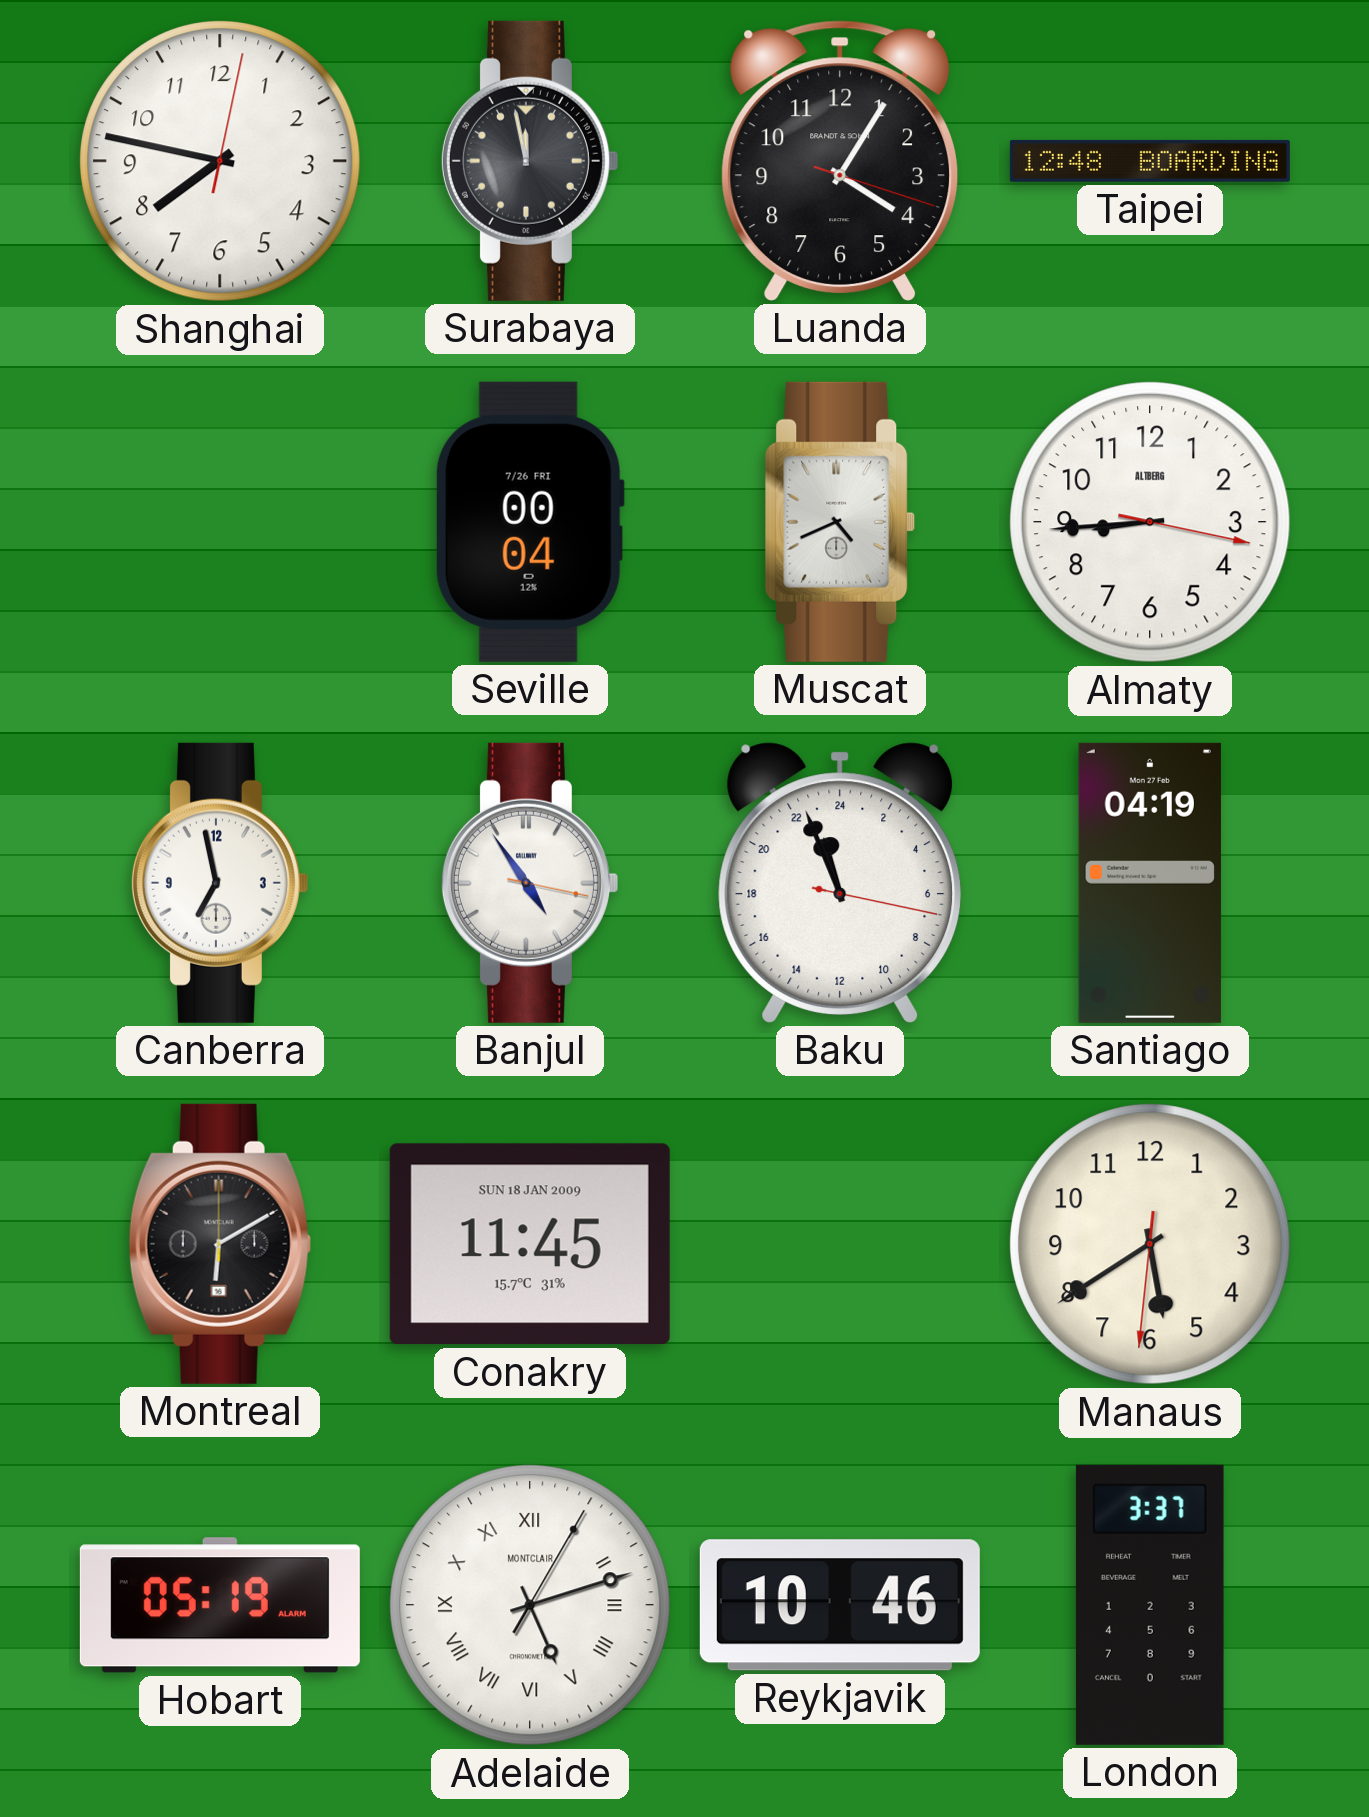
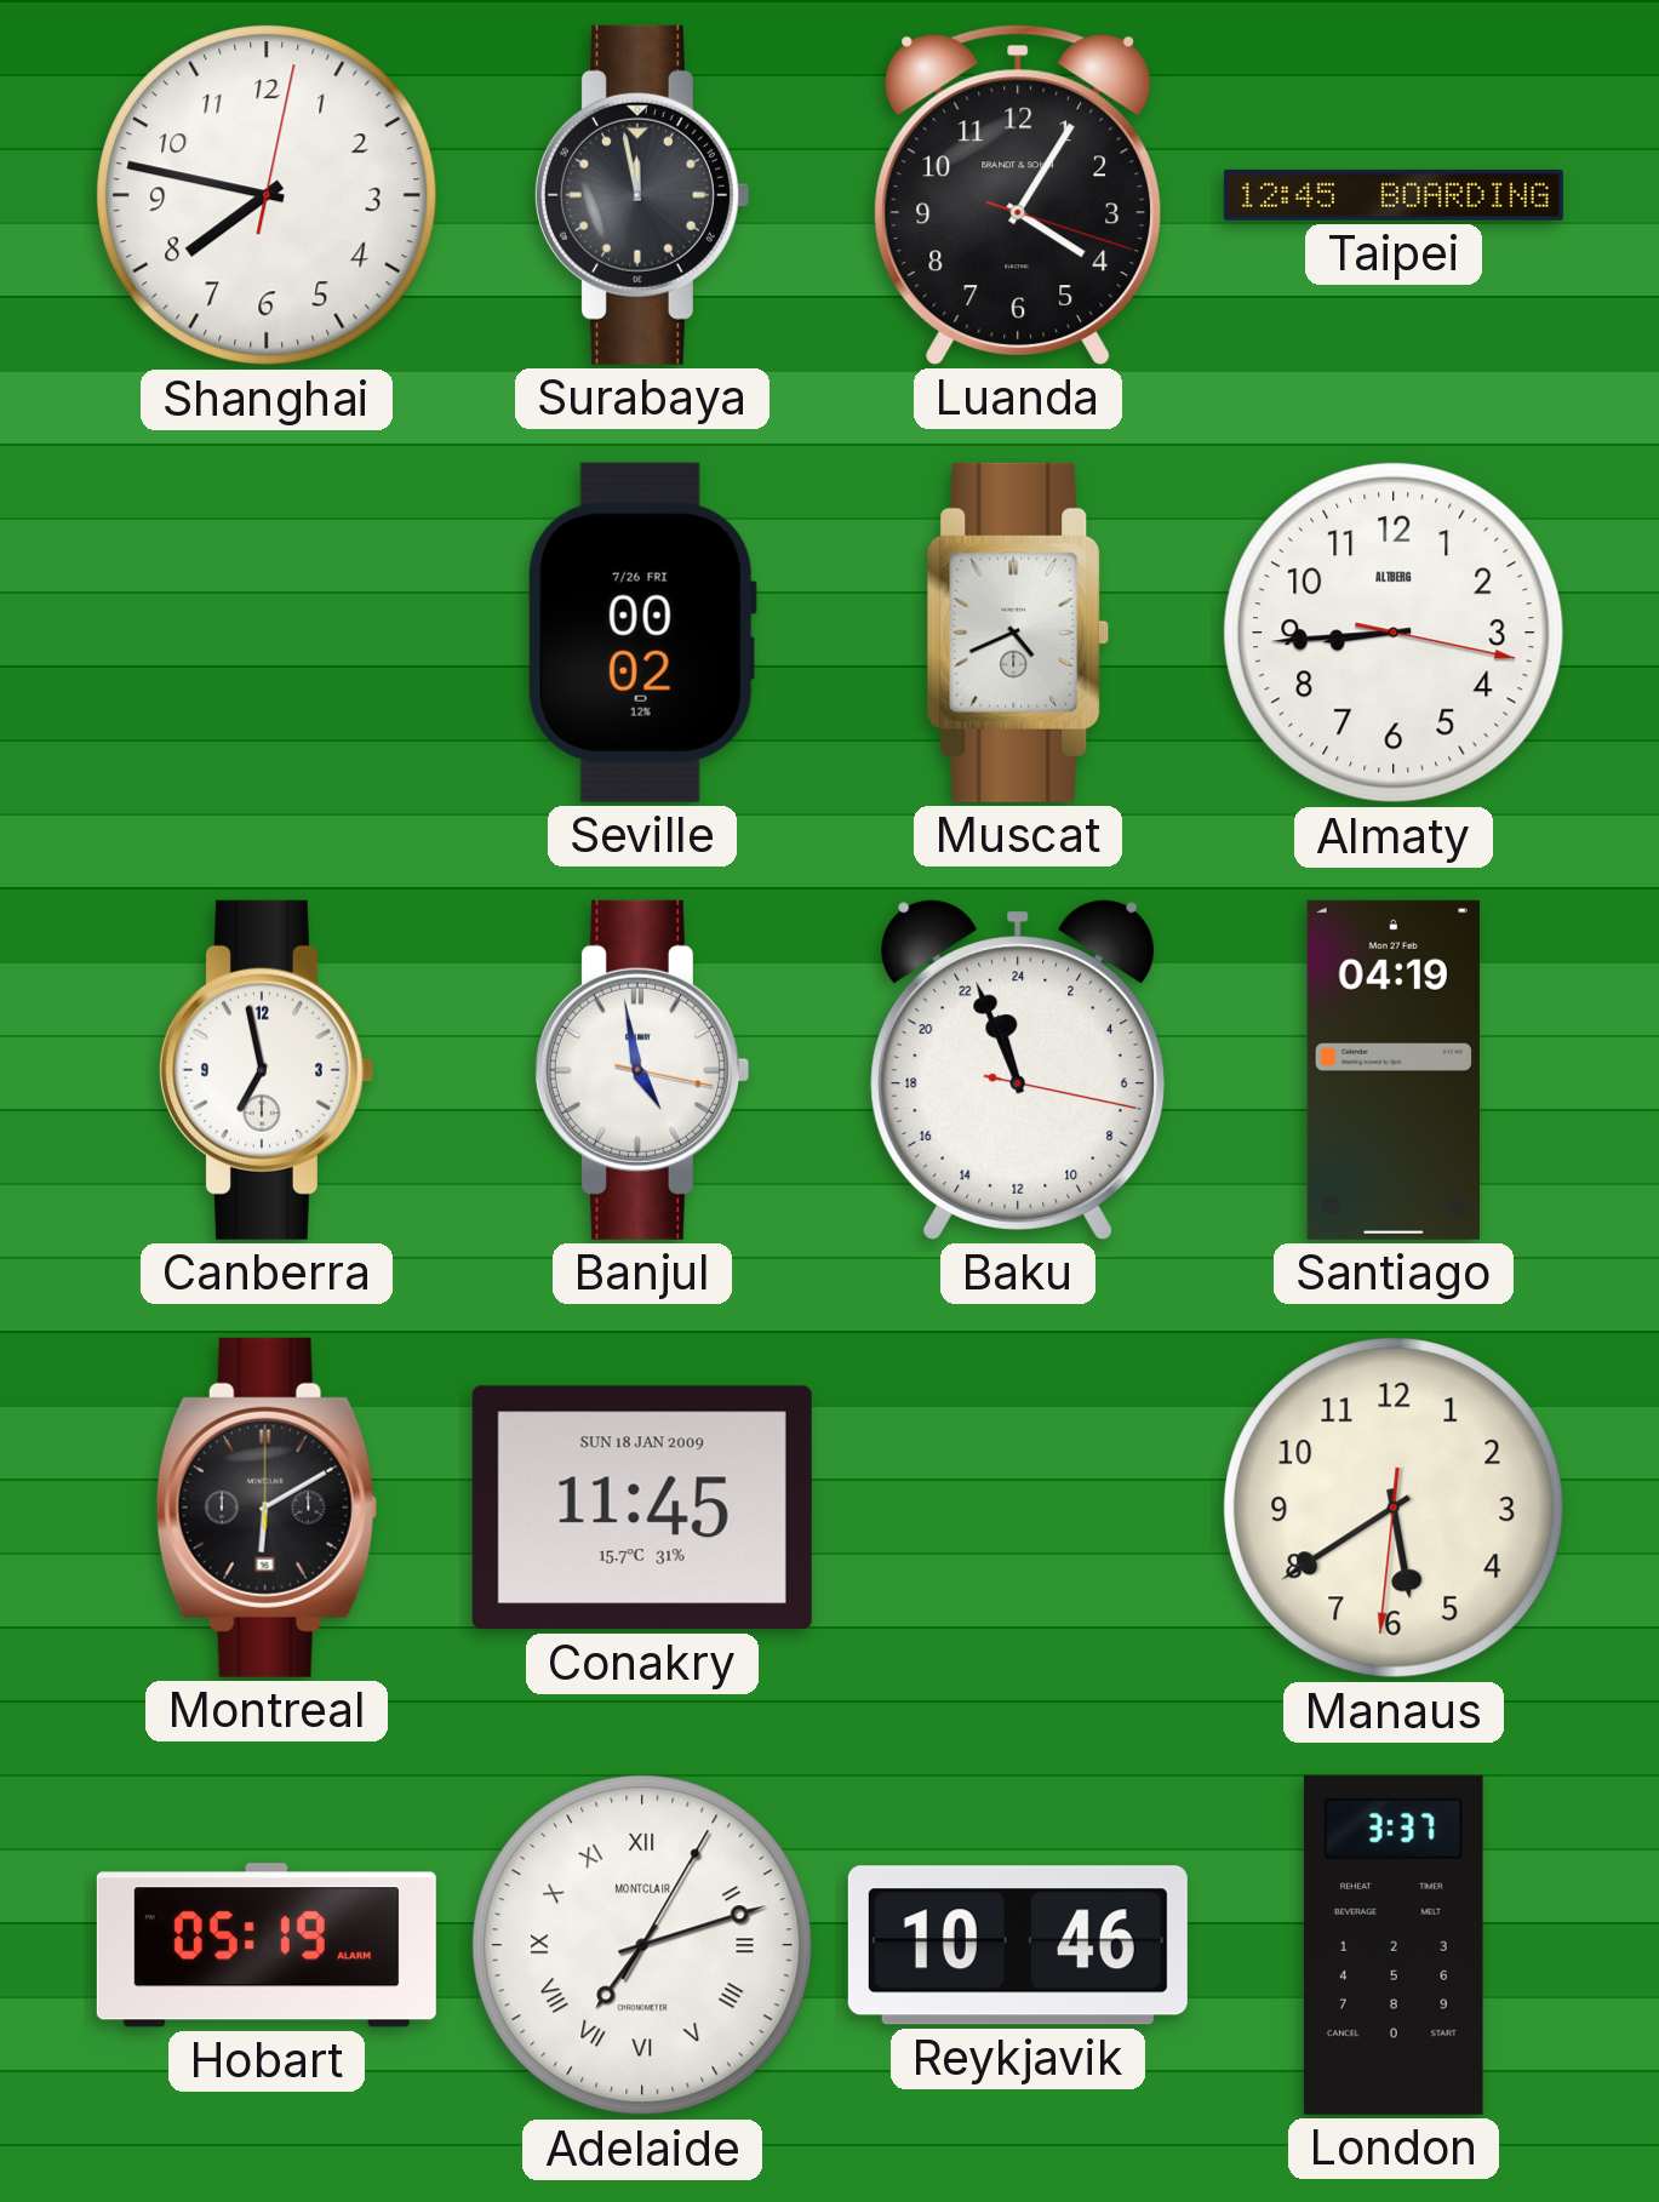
Taipei: 12:48 -> 12:45
Seville: 00:04 -> 00:02
Banjul: 4:54 -> 4:58
Adelaide: 5:12 -> 7:12
